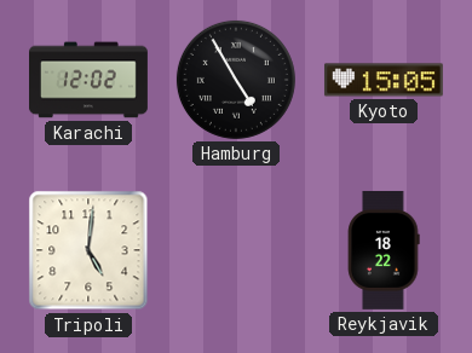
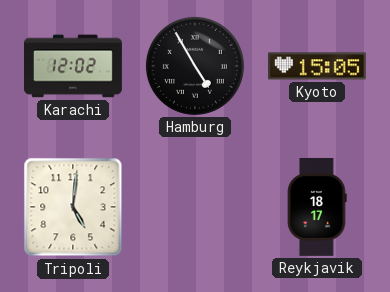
Reykjavik: 18:22 -> 18:17
